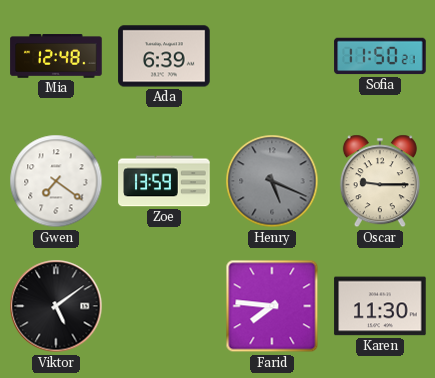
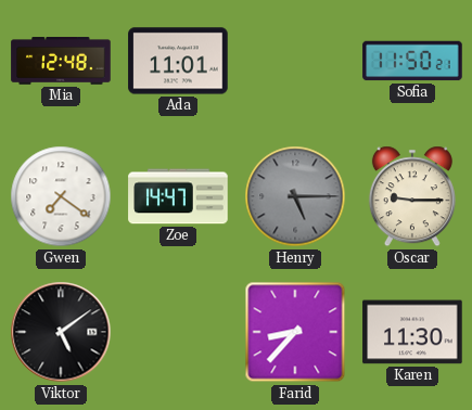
Ada: 6:39 -> 11:01
Zoe: 13:59 -> 14:47
Henry: 5:19 -> 5:15
Farid: 7:46 -> 8:37
